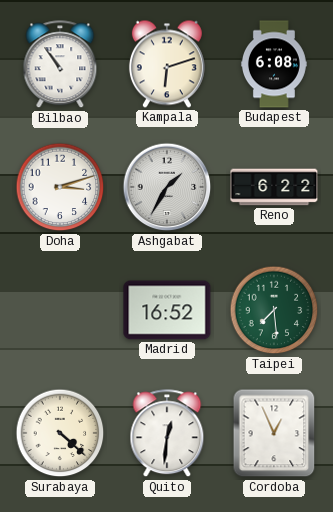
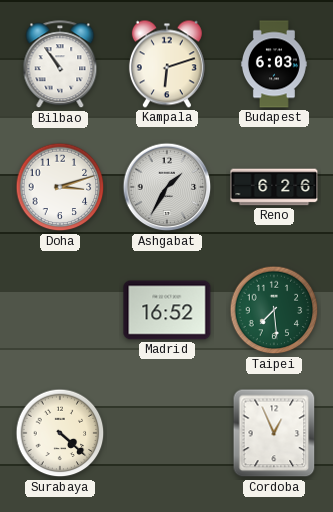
Budapest: 6:08 -> 6:03
Reno: 6:22 -> 6:26
Quito: 12:31 -> none
